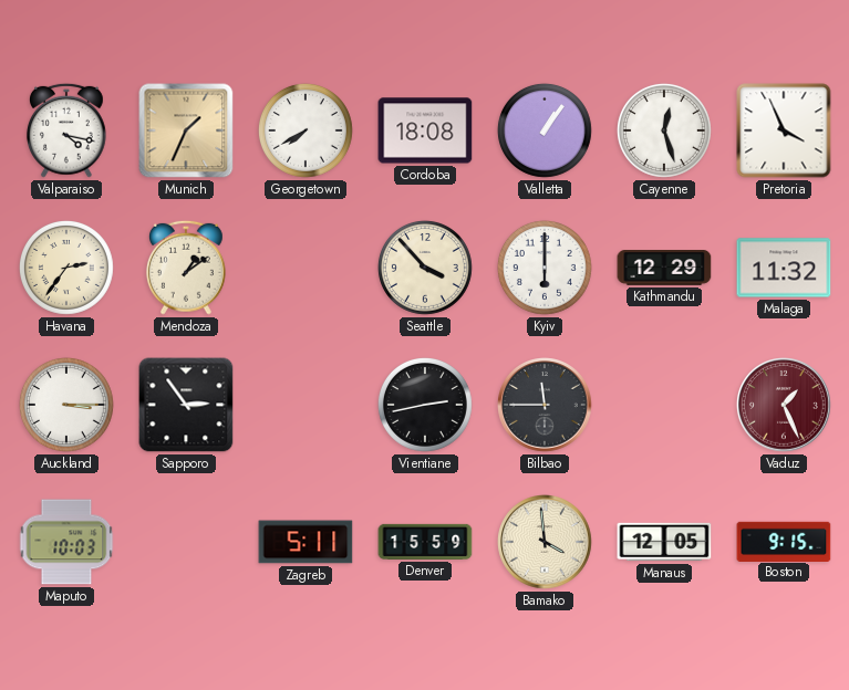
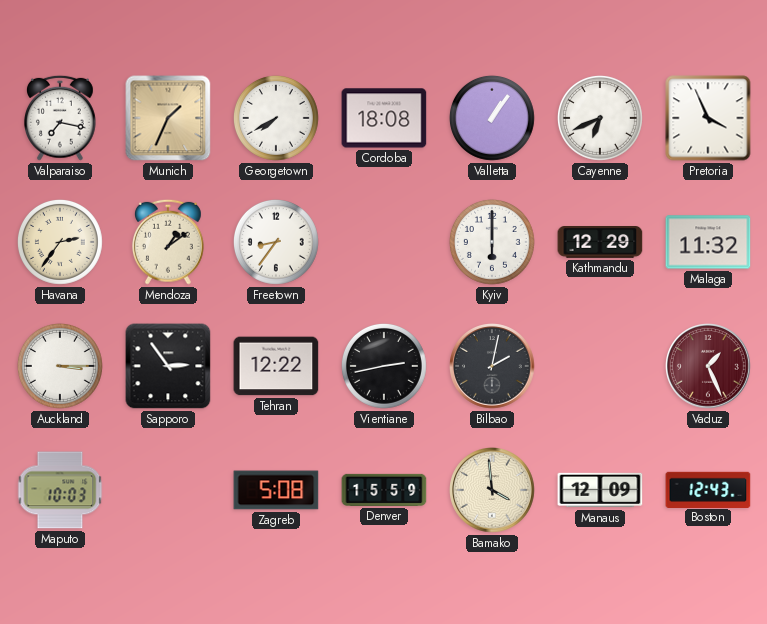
Valparaiso: 4:17 -> 7:17
Cayenne: 12:27 -> 6:41
Freetown: none -> 8:36
Seattle: 3:53 -> none
Tehran: none -> 12:22
Bilbao: 11:45 -> 2:02
Zagreb: 5:11 -> 5:08
Manaus: 12:05 -> 12:09
Boston: 9:15 -> 12:43
